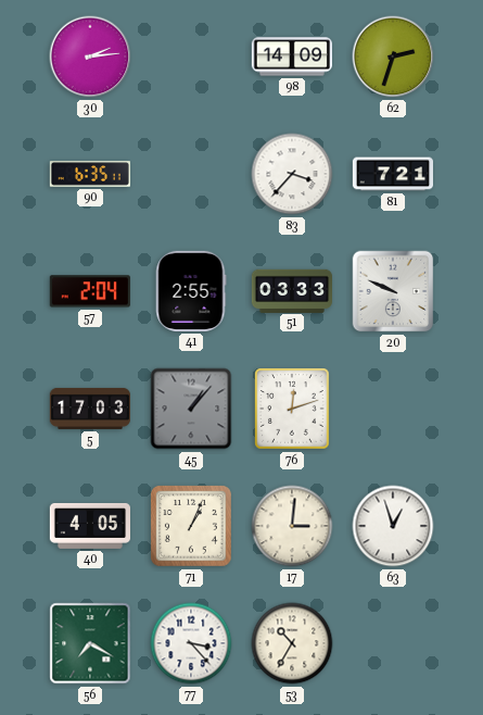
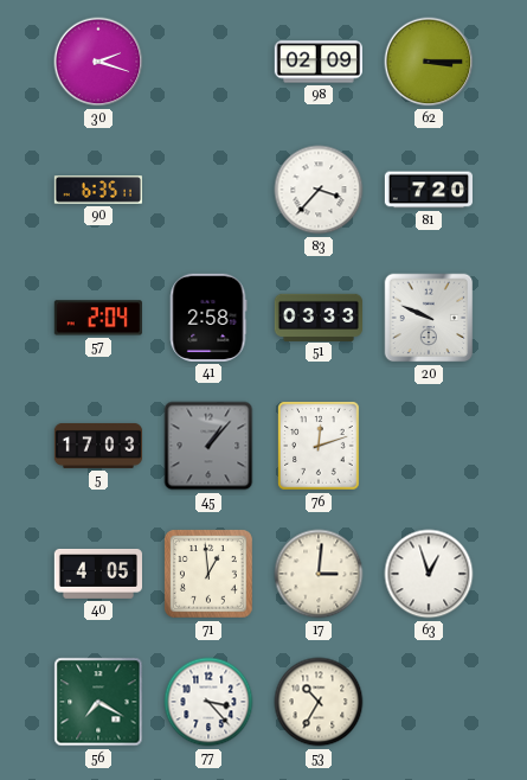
30: 2:14 -> 2:18
98: 14:09 -> 02:09
62: 2:33 -> 3:15
81: 7:21 -> 7:20
41: 2:55 -> 2:58
71: 1:04 -> 12:59
